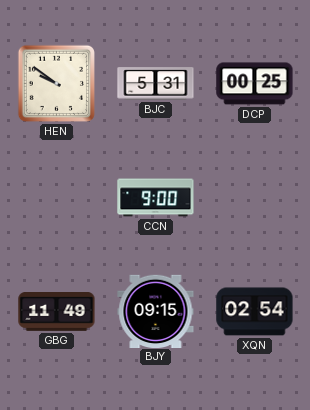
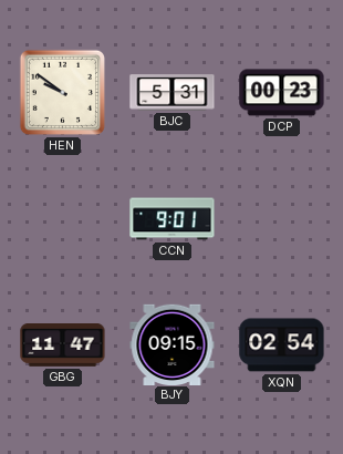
DCP: 00:25 -> 00:23
CCN: 9:00 -> 9:01
GBG: 11:49 -> 11:47
